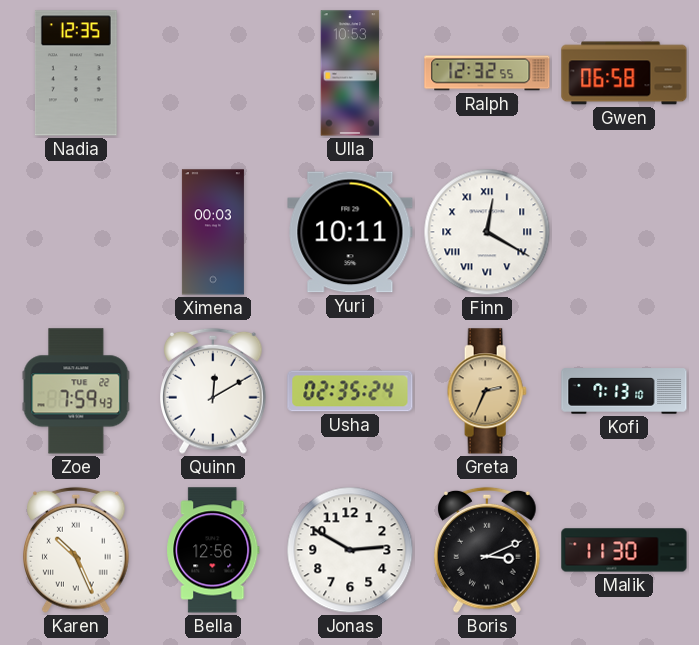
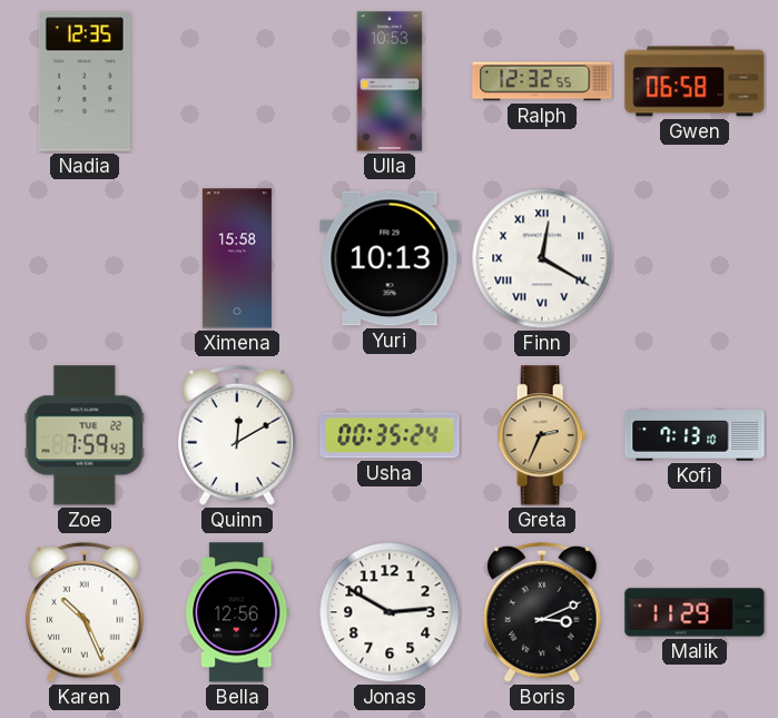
Ximena: 00:03 -> 15:58
Yuri: 10:11 -> 10:13
Usha: 02:35 -> 00:35
Malik: 11:30 -> 11:29
